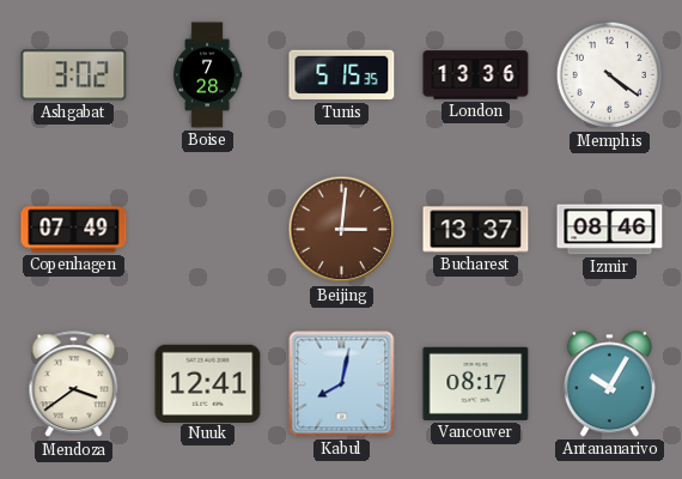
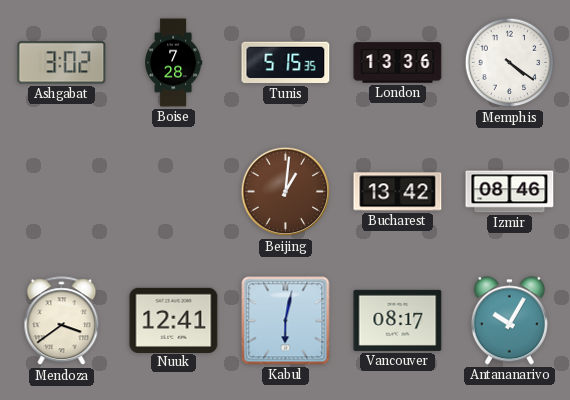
Copenhagen: 07:49 -> none
Beijing: 3:01 -> 1:01
Bucharest: 13:37 -> 13:42
Kabul: 8:02 -> 6:02
